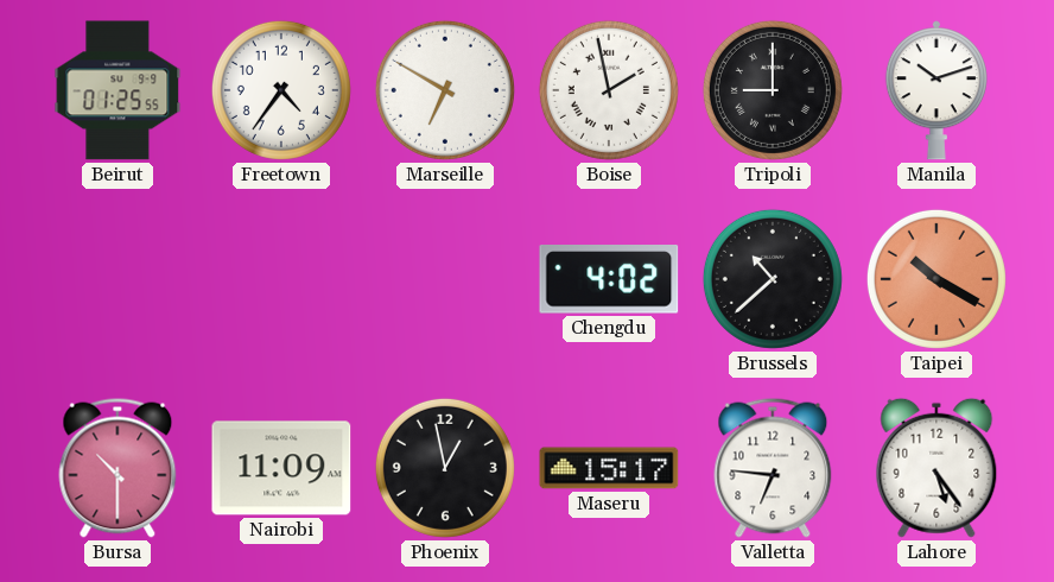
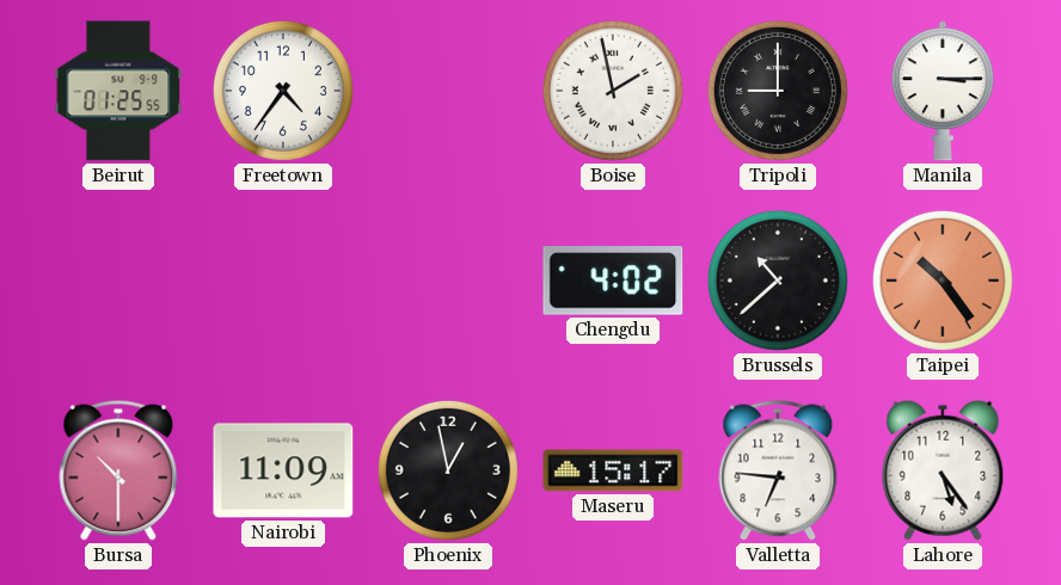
Marseille: 6:50 -> none
Manila: 10:12 -> 3:15
Taipei: 10:20 -> 10:24
